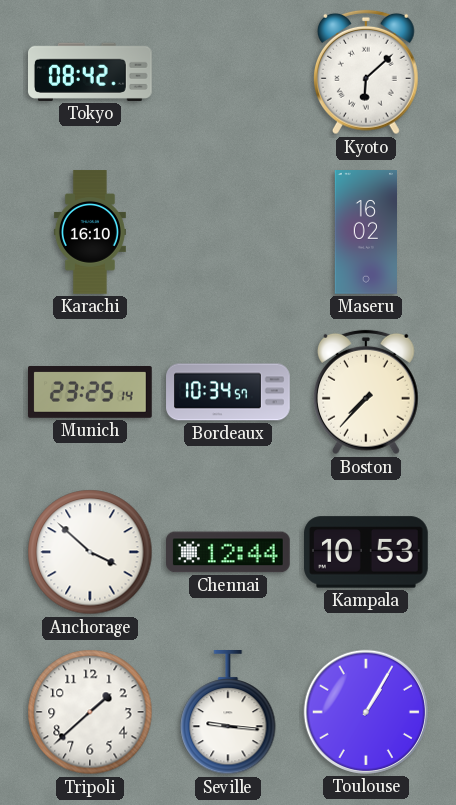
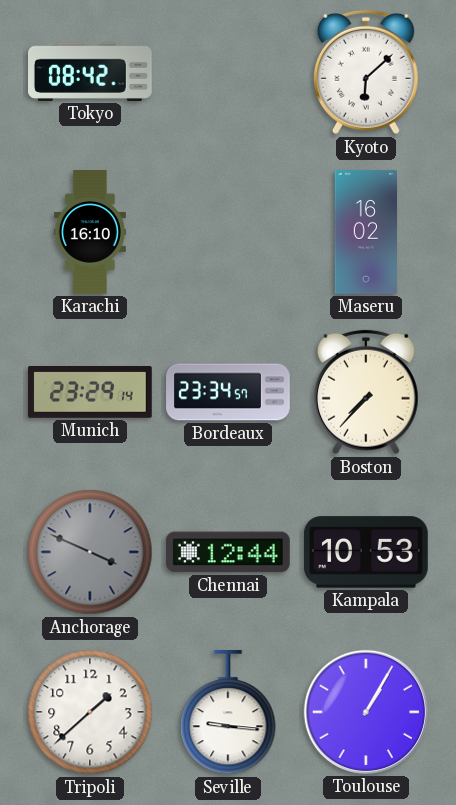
Munich: 23:25 -> 23:29
Bordeaux: 10:34 -> 23:34
Anchorage: 3:52 -> 3:49
Anchorage dial: white -> grey
